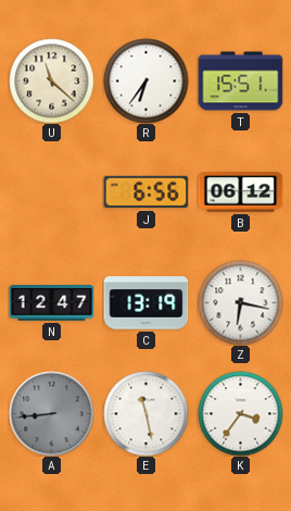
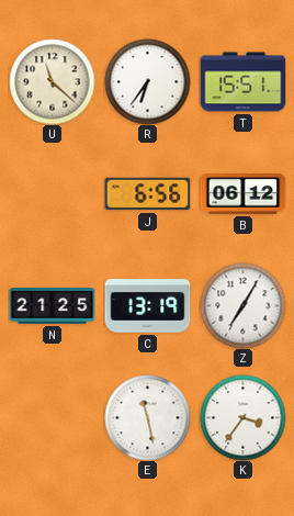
N: 12:47 -> 21:25
Z: 6:17 -> 7:05
A: 8:44 -> none
